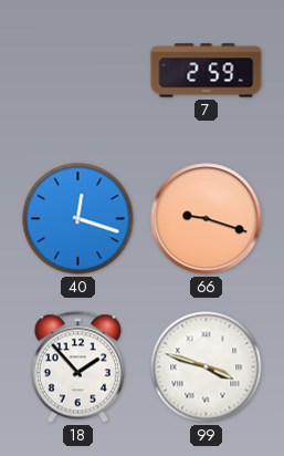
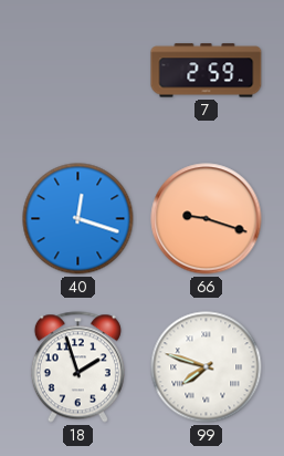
18: 1:53 -> 1:57
99: 3:48 -> 7:48
